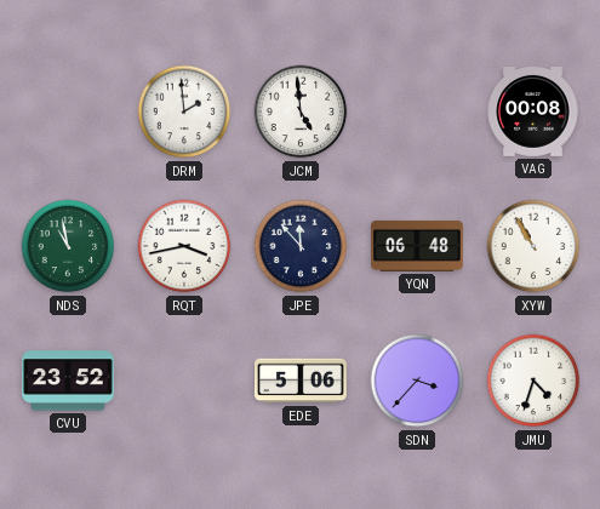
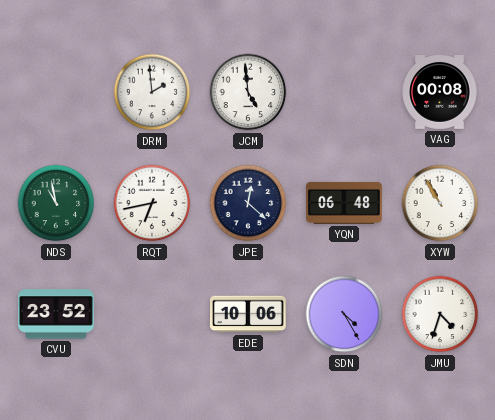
RQT: 3:43 -> 6:43
JPE: 11:53 -> 12:22
EDE: 5:06 -> 10:06
SDN: 3:37 -> 4:25
